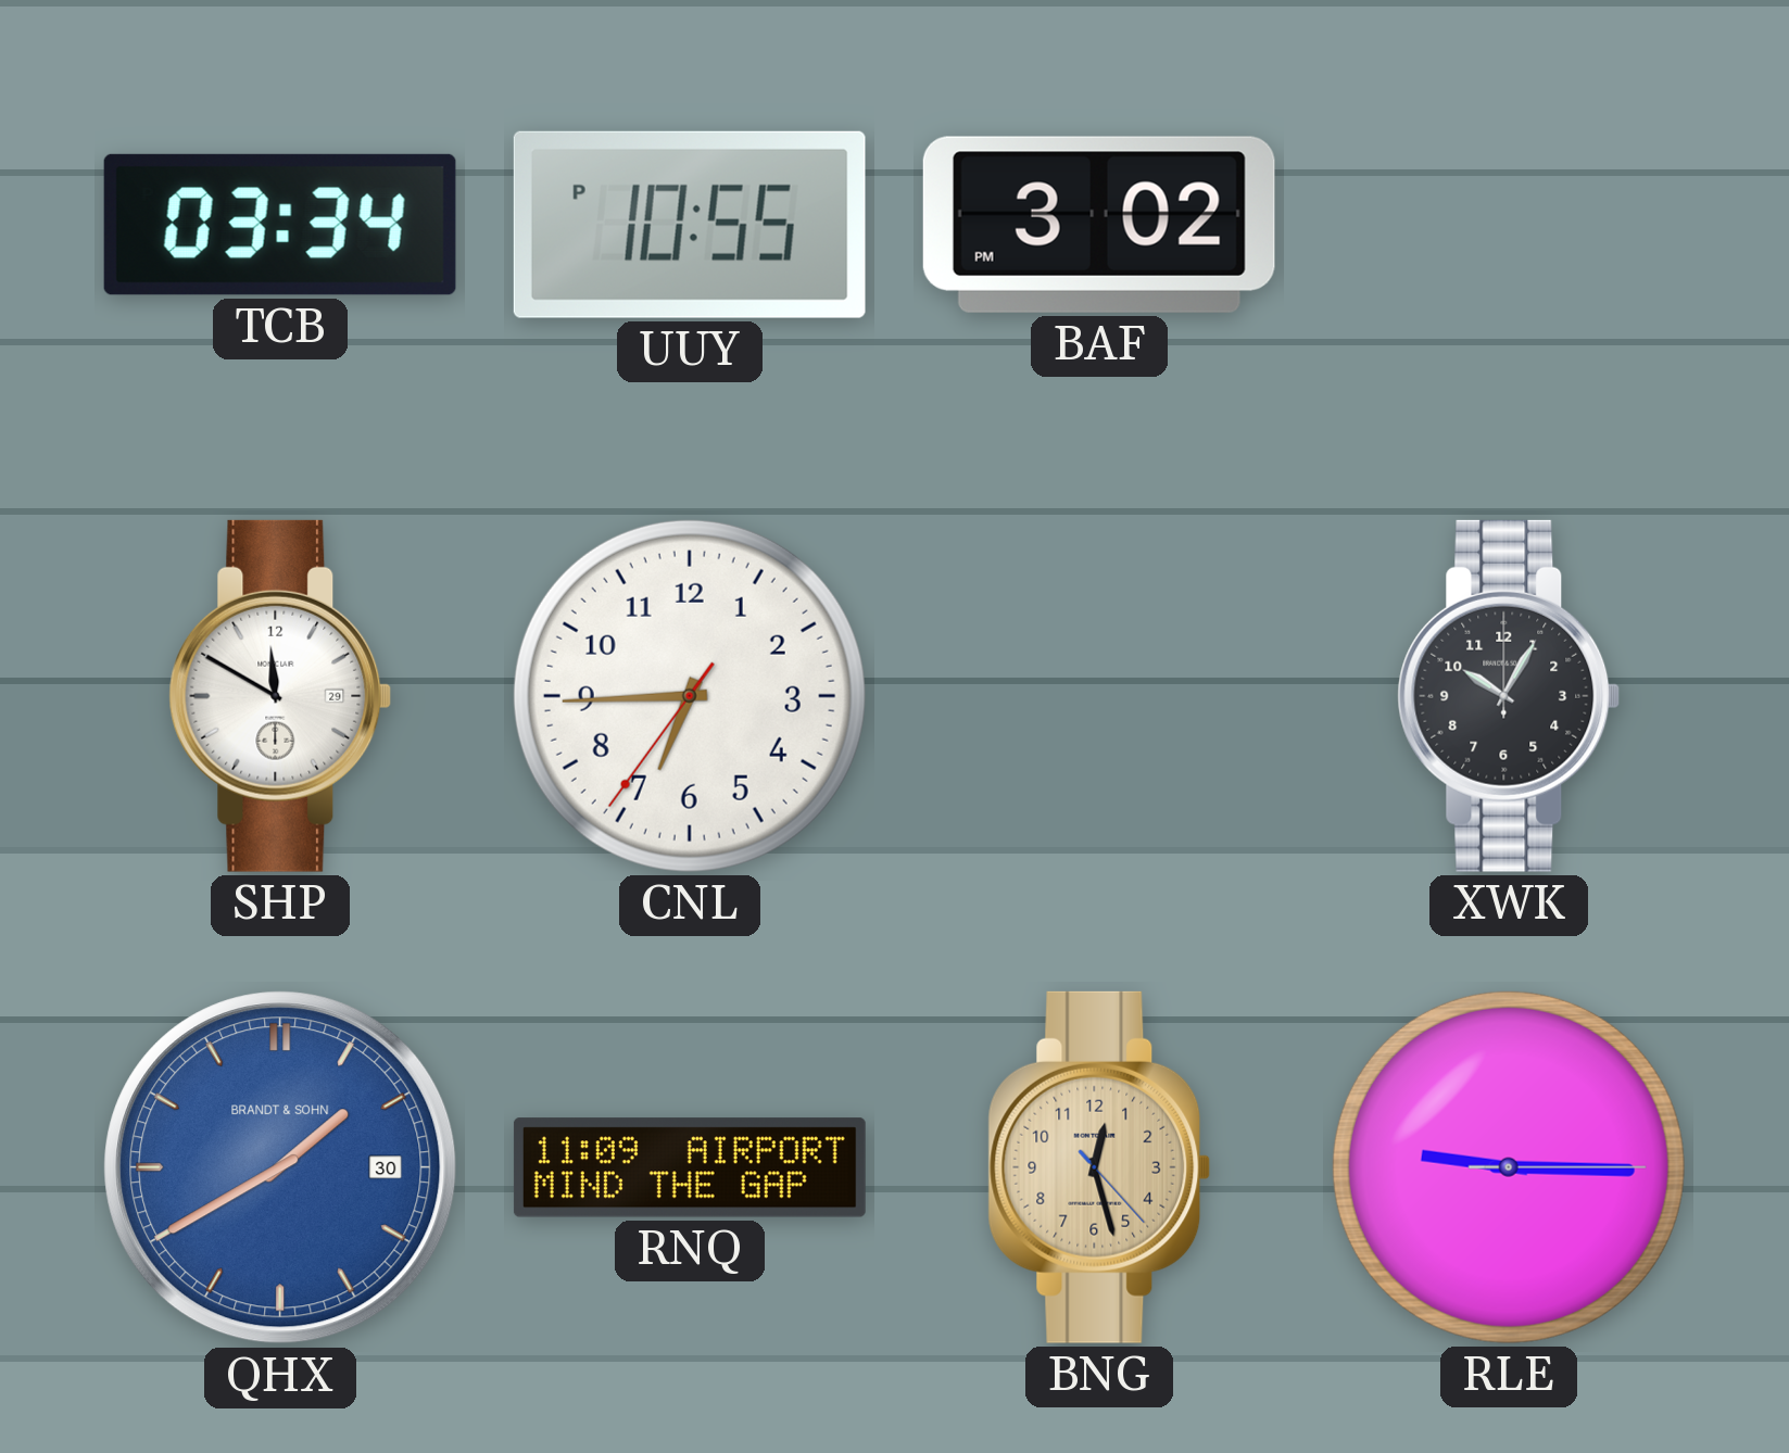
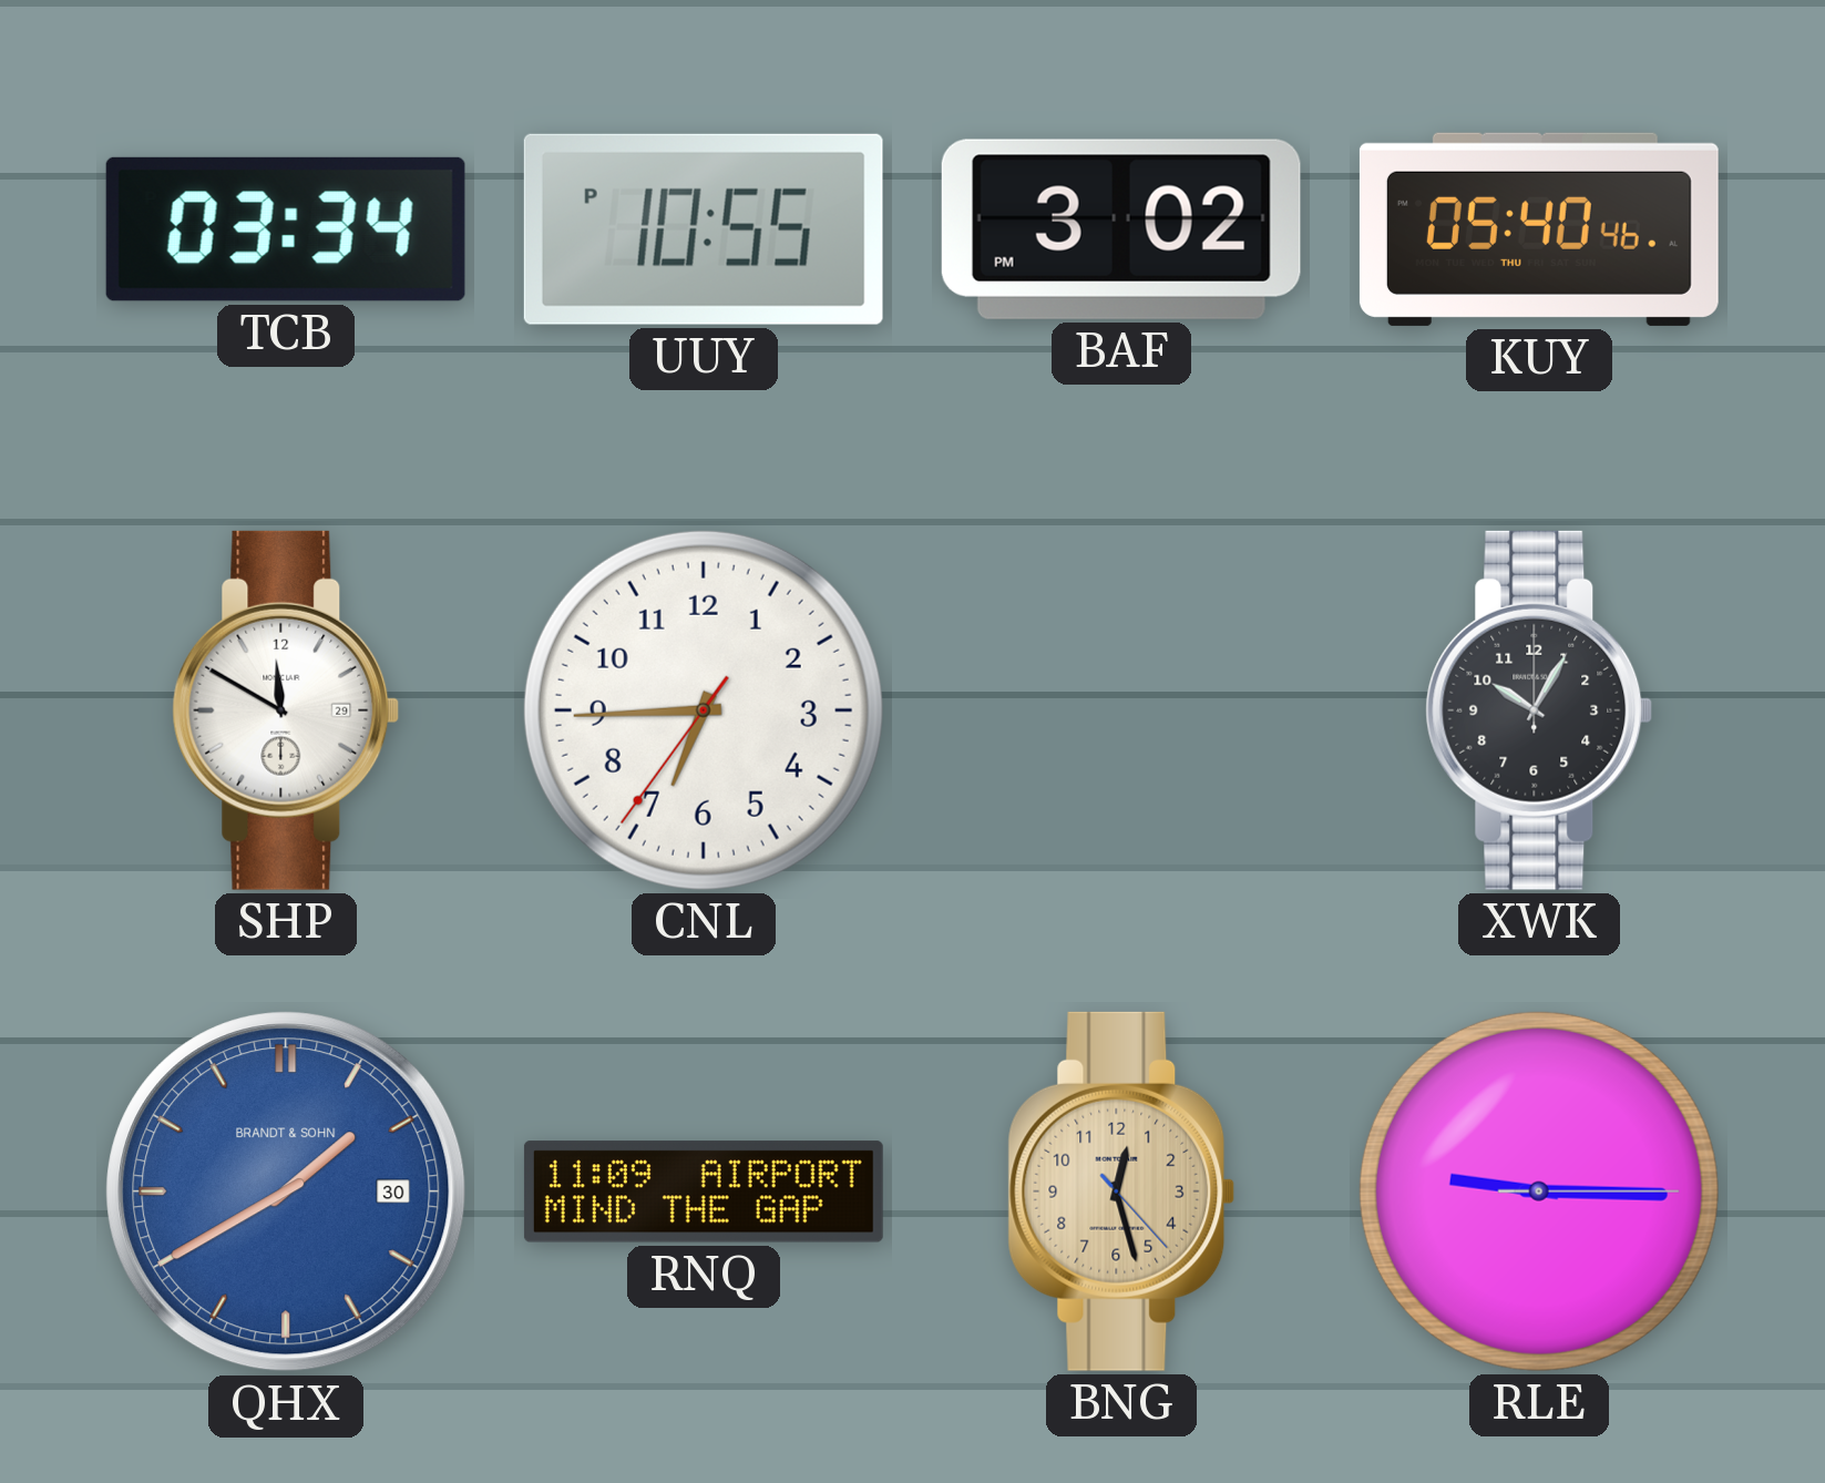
KUY: none -> 05:40
